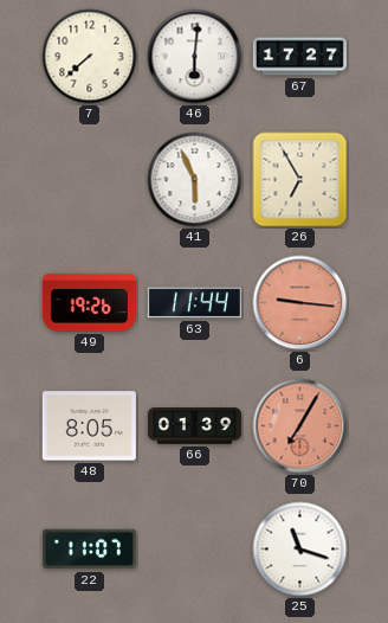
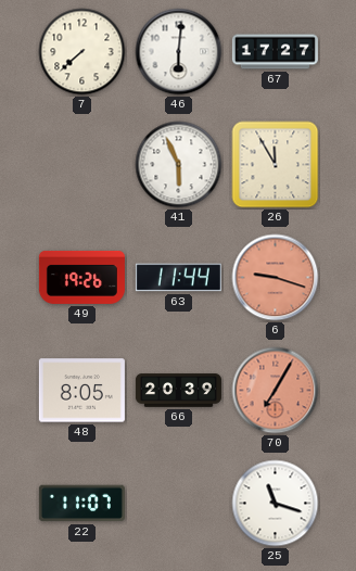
26: 6:55 -> 11:55
6: 9:16 -> 9:18
66: 01:39 -> 20:39
